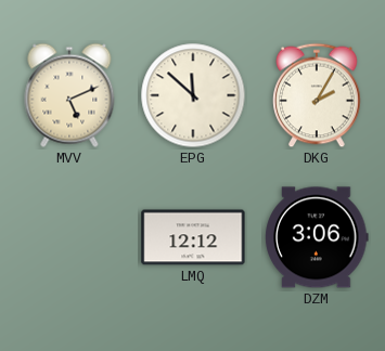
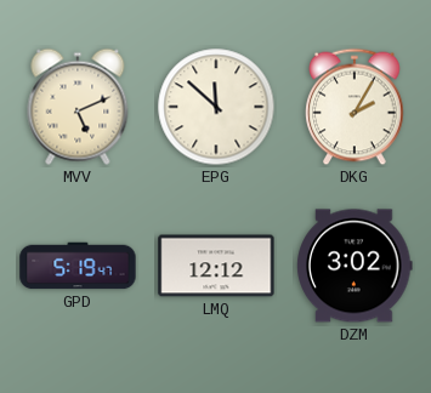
GPD: none -> 5:19
DZM: 3:06 -> 3:02
